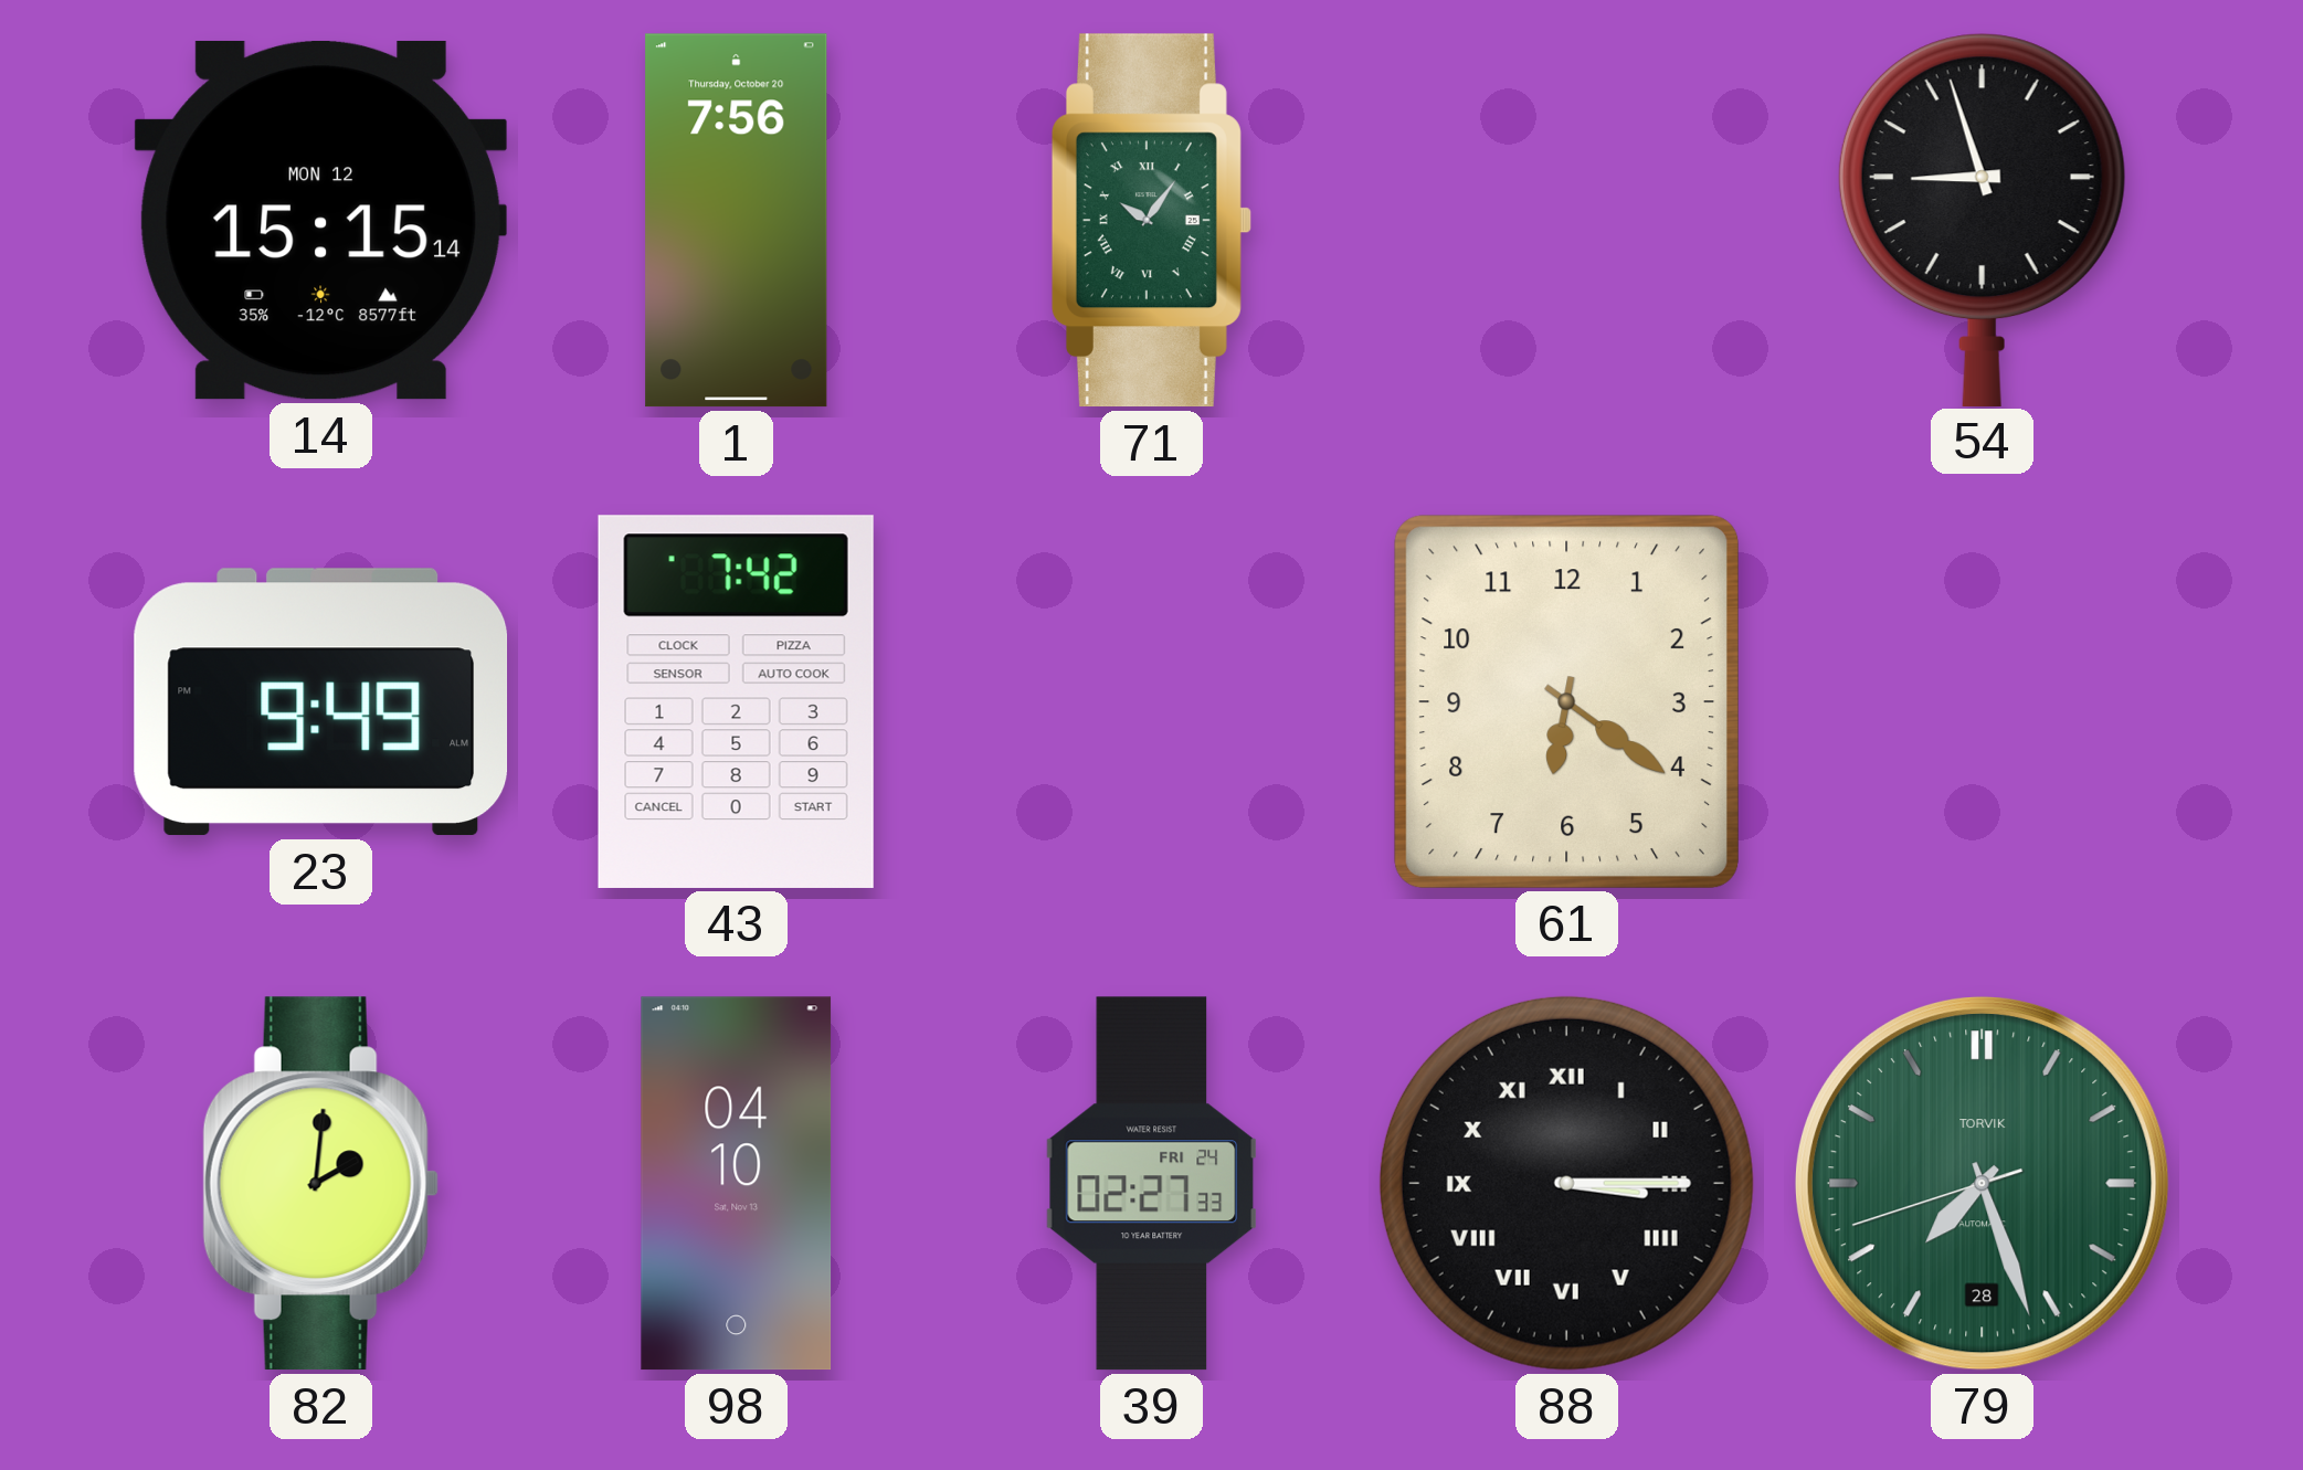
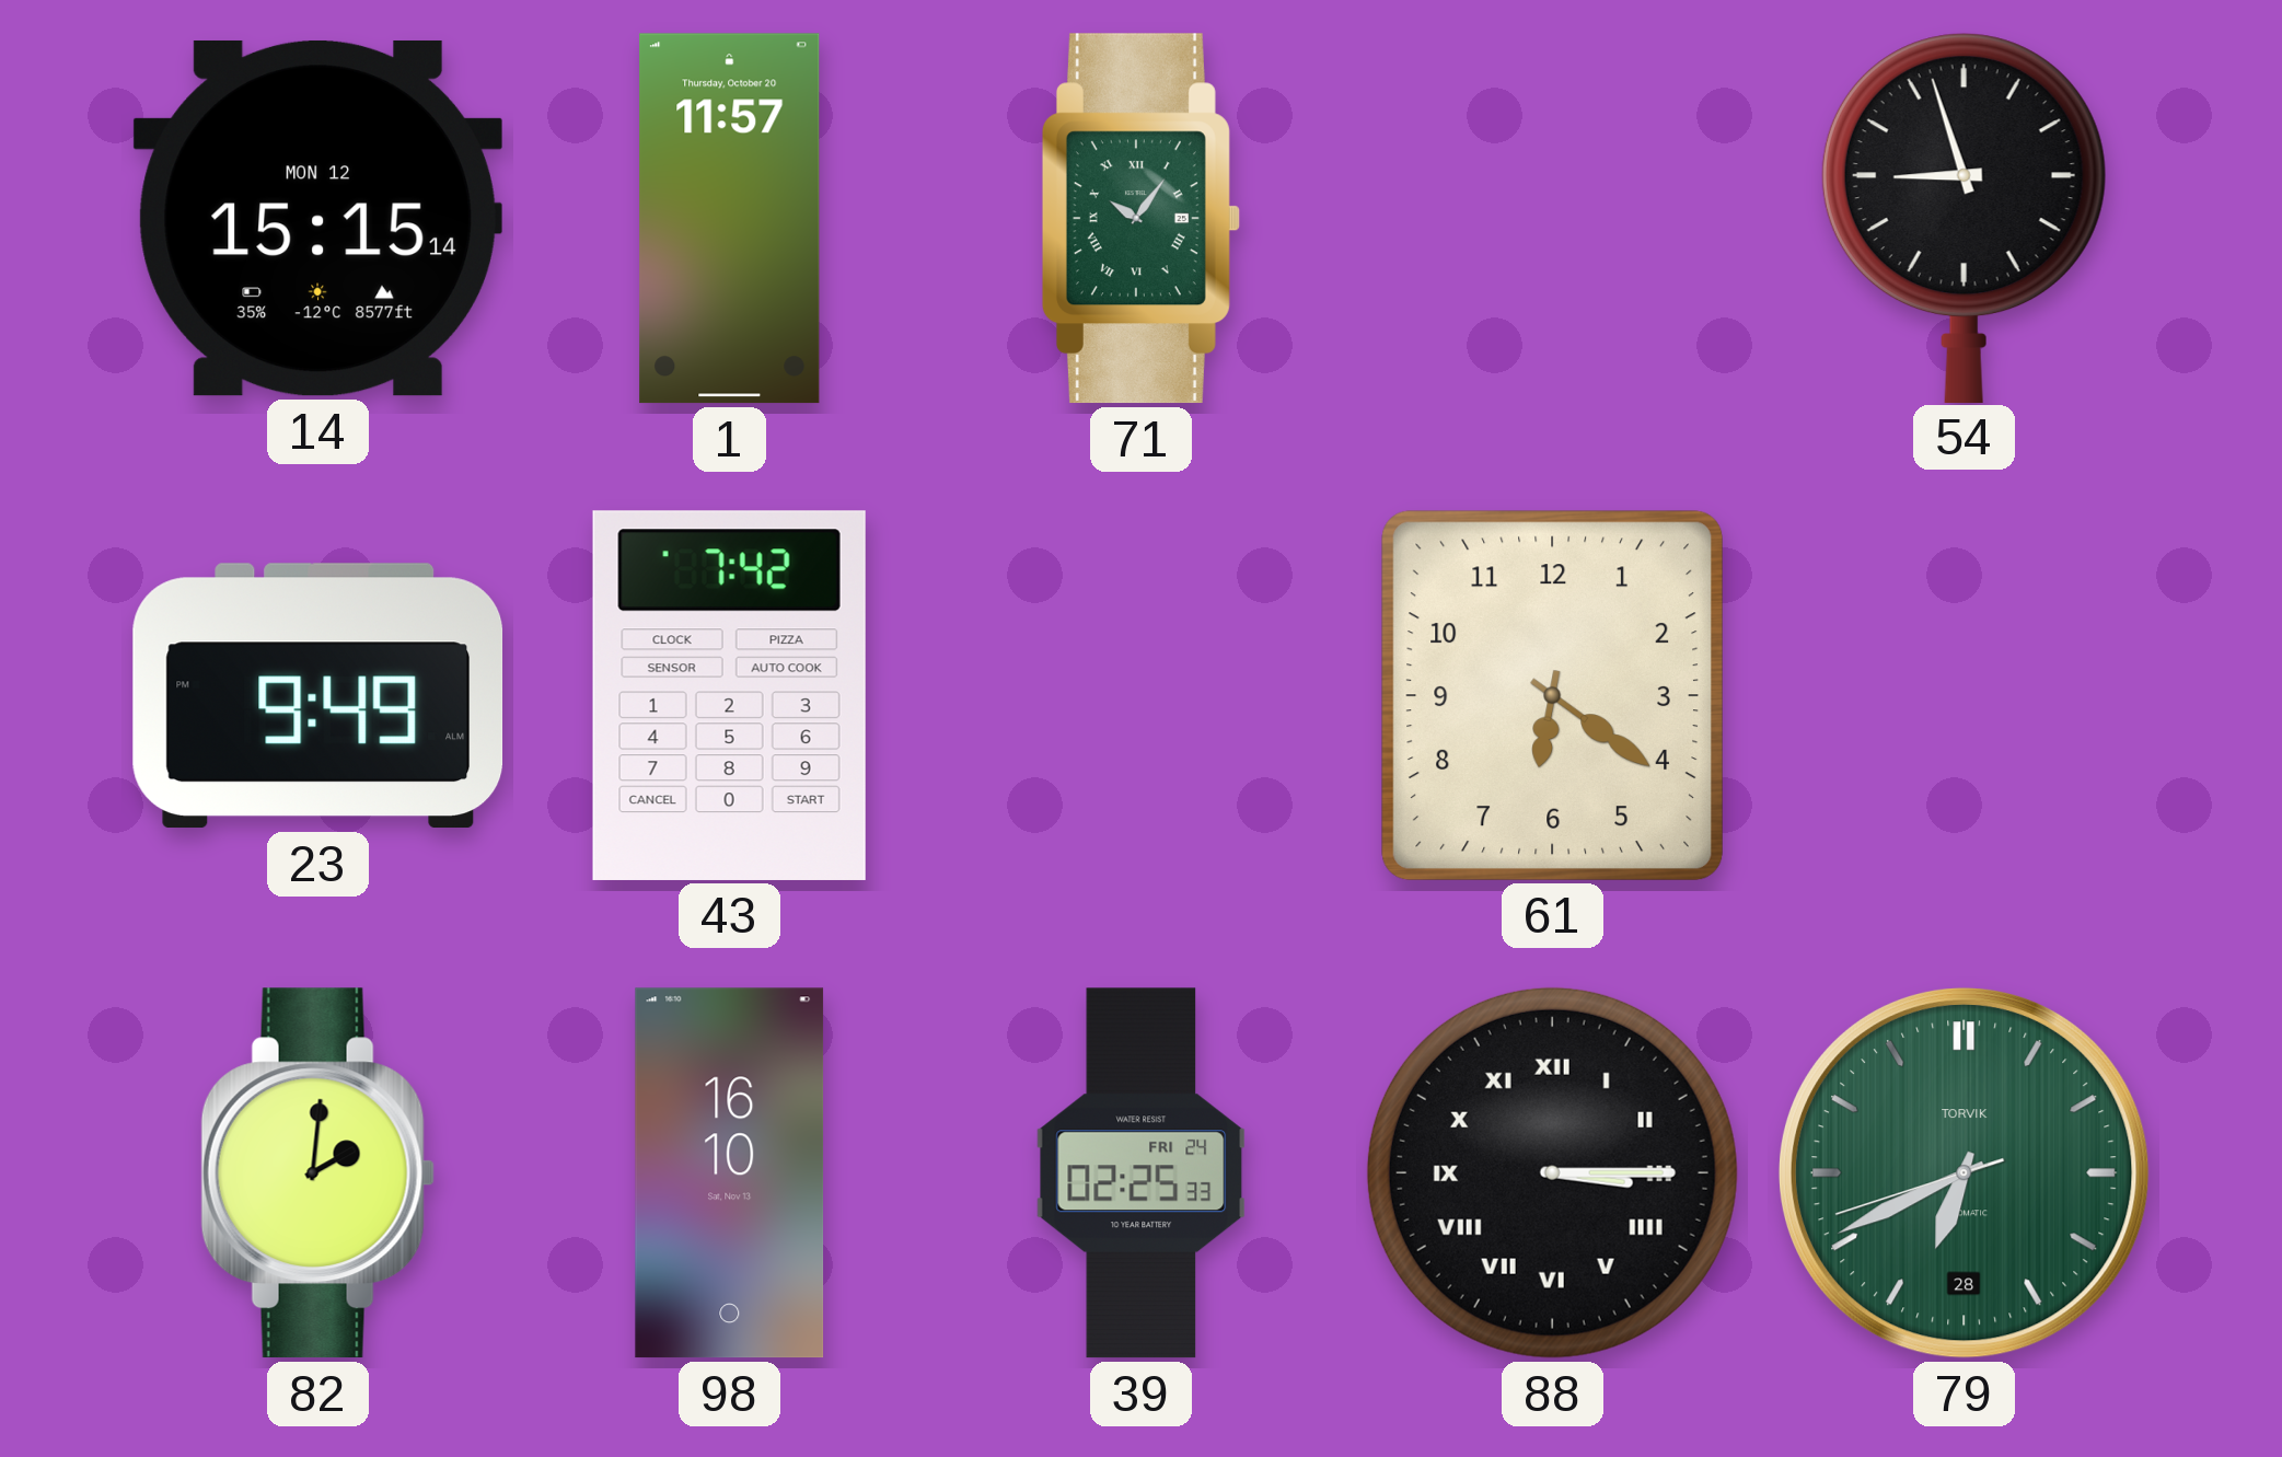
1: 7:56 -> 11:57
98: 04:10 -> 16:10
39: 02:27 -> 02:25
79: 7:26 -> 6:40
